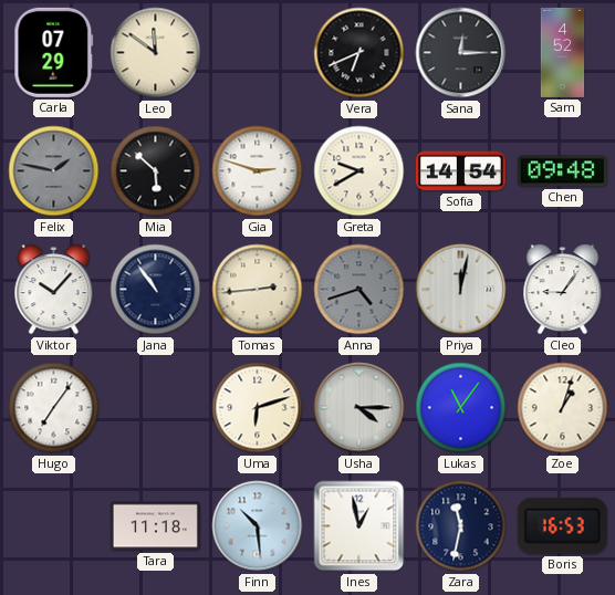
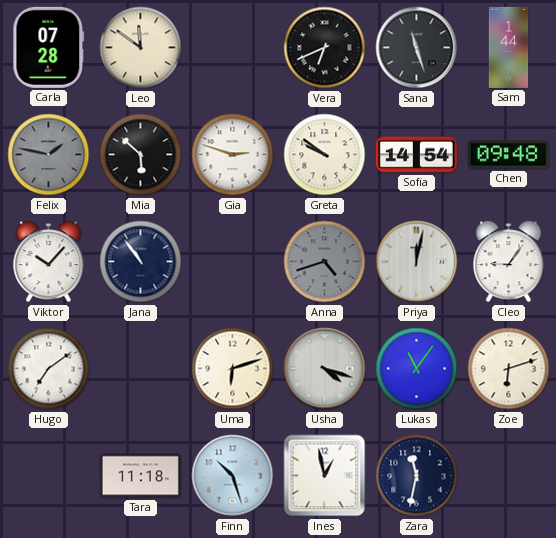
Carla: 07:29 -> 07:28
Sana: 12:15 -> 11:27
Sam: 4:52 -> 1:44
Greta: 9:40 -> 9:51
Tomas: 2:44 -> none
Hugo: 7:06 -> 7:09
Usha: 4:15 -> 4:18
Zoe: 1:03 -> 6:12
Finn: 10:29 -> 10:27
Boris: 16:53 -> none
